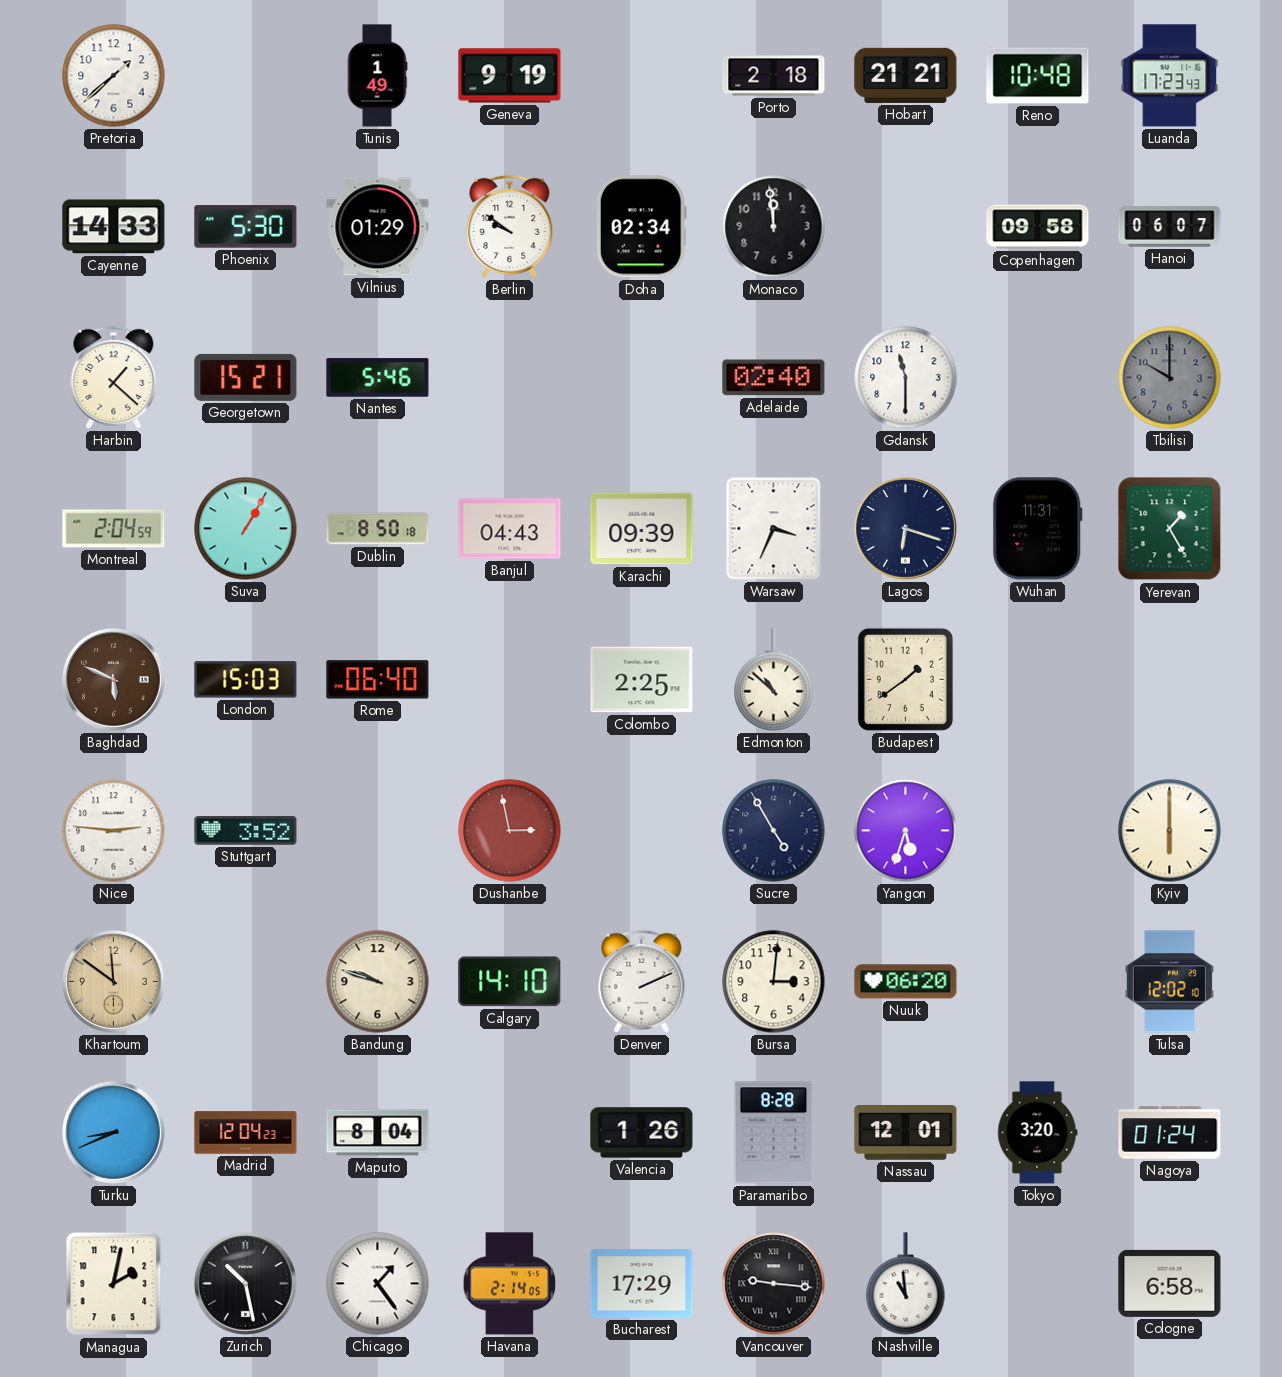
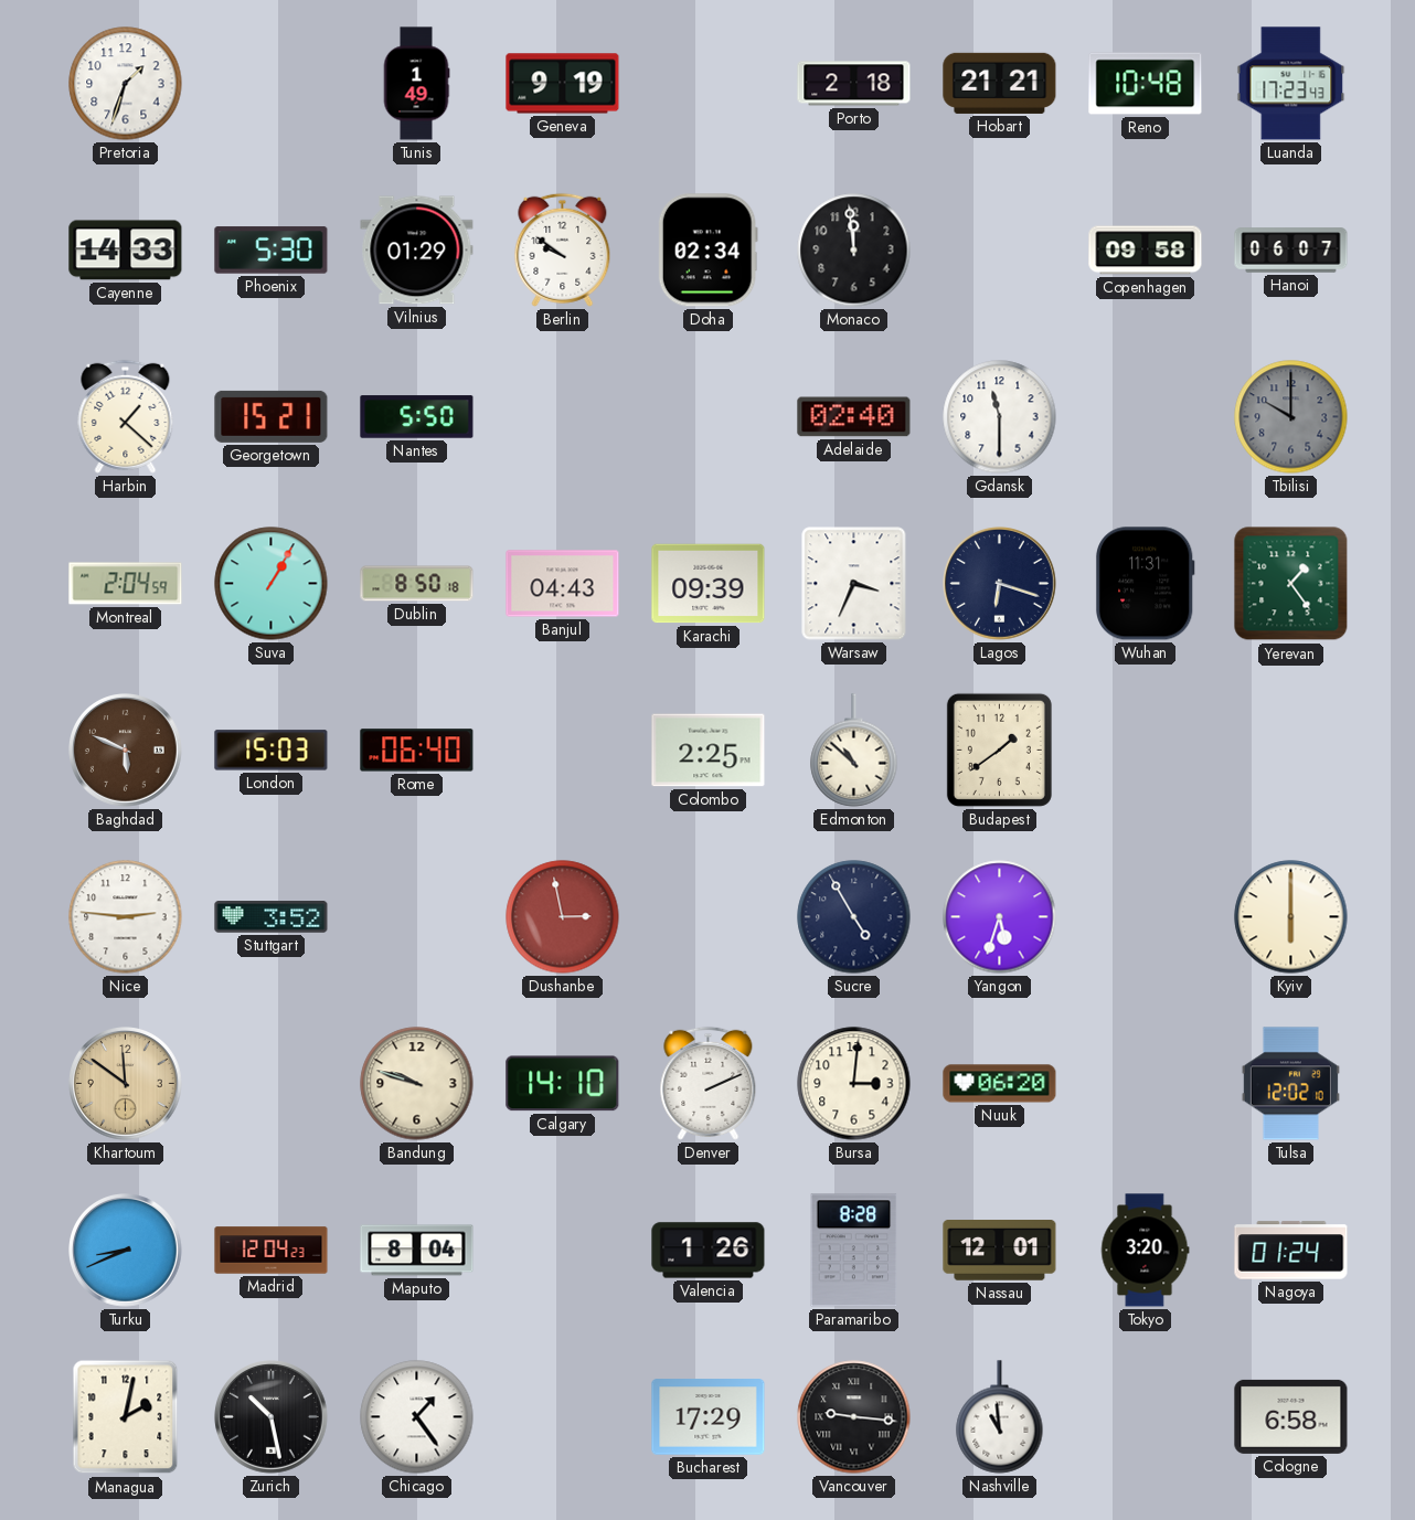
Pretoria: 1:38 -> 1:33
Nantes: 5:46 -> 5:50
Yerevan: 1:25 -> 1:24
Havana: 2:14 -> none
